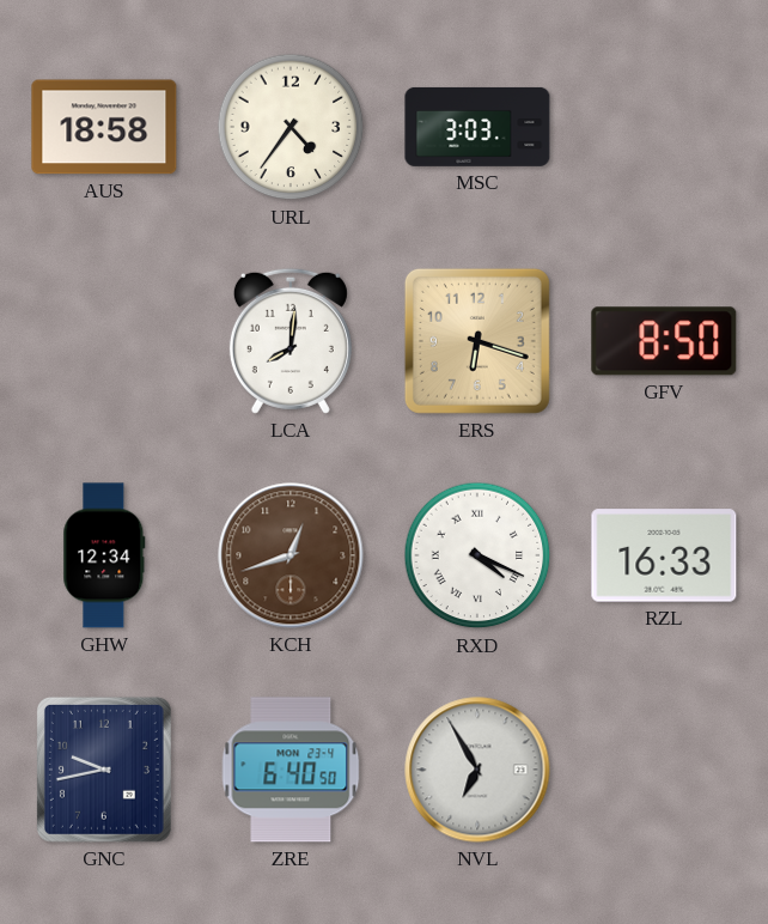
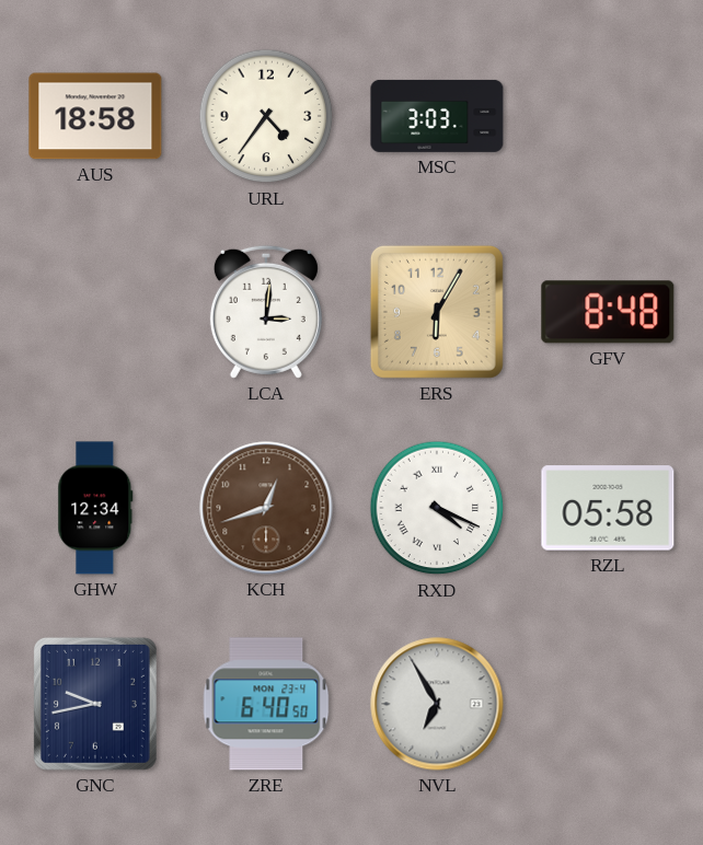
LCA: 8:01 -> 3:01
ERS: 6:18 -> 6:05
GFV: 8:50 -> 8:48
RZL: 16:33 -> 05:58
